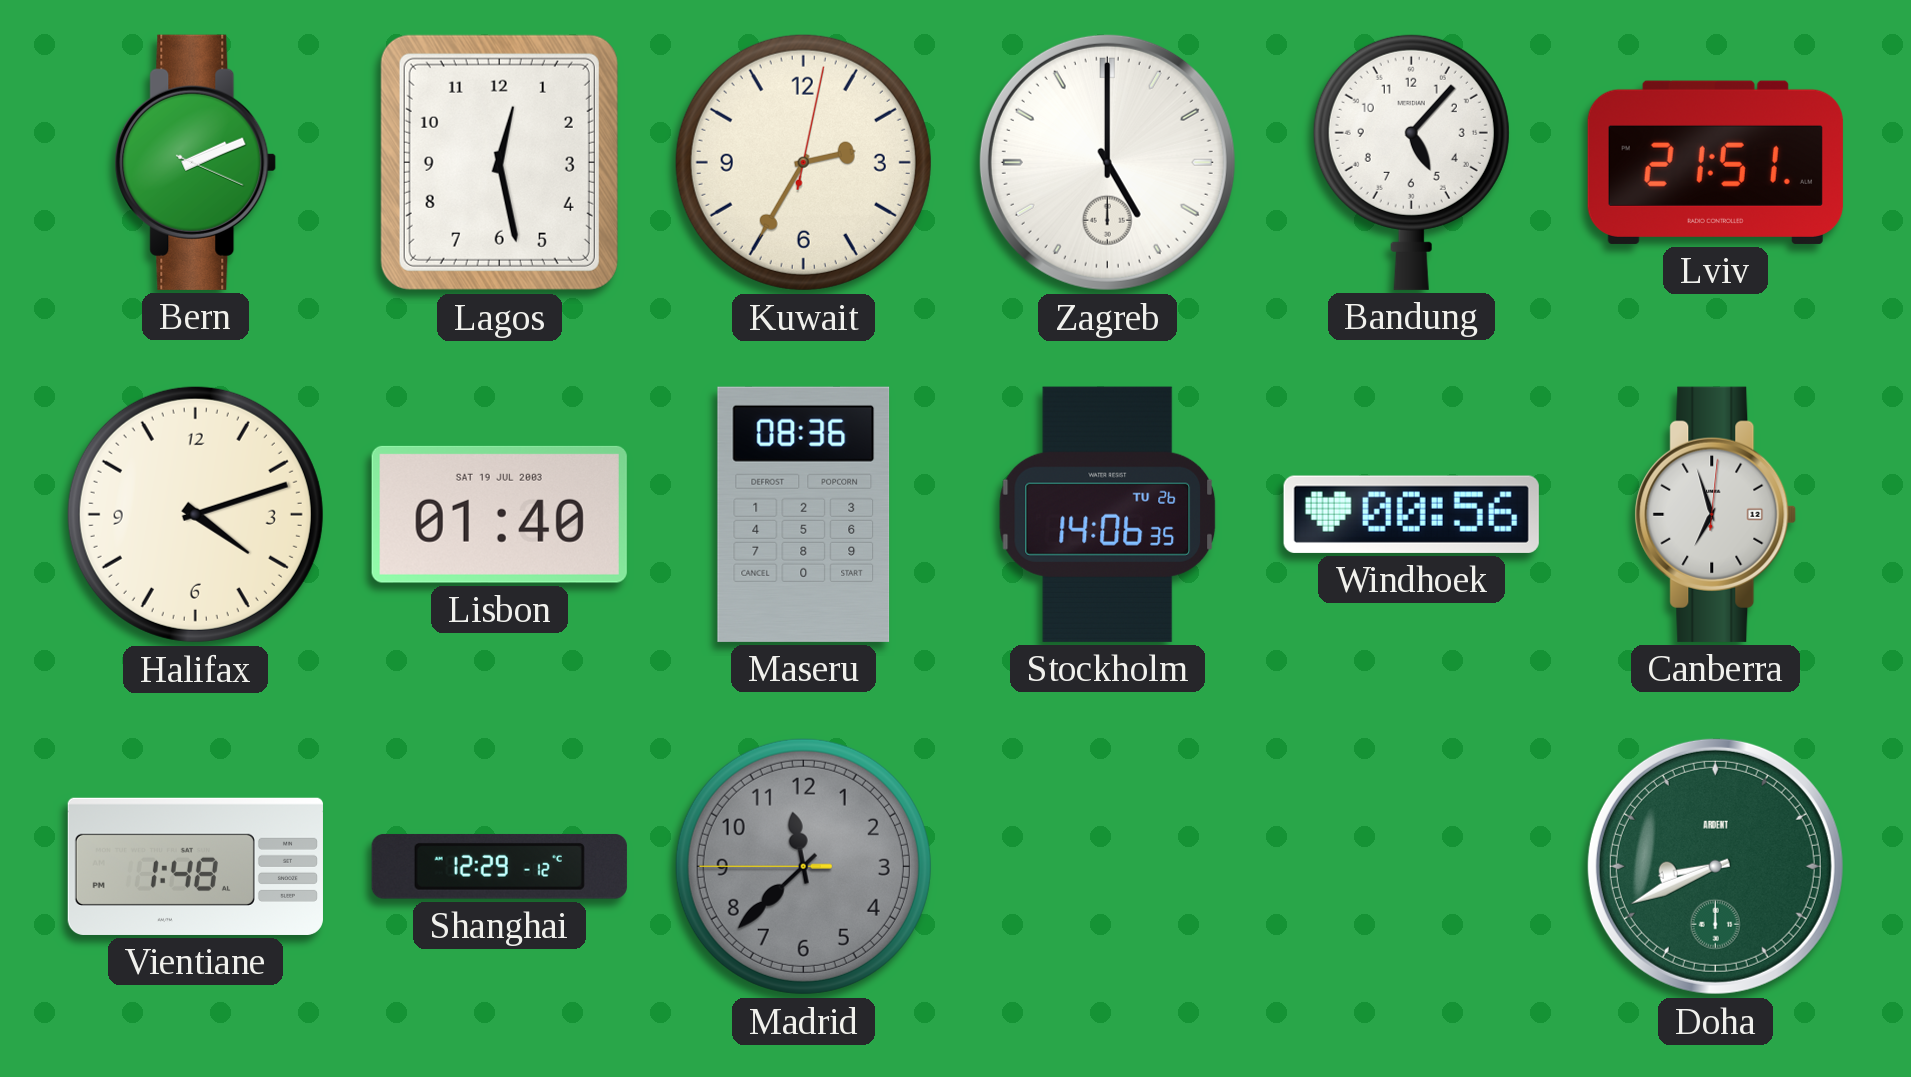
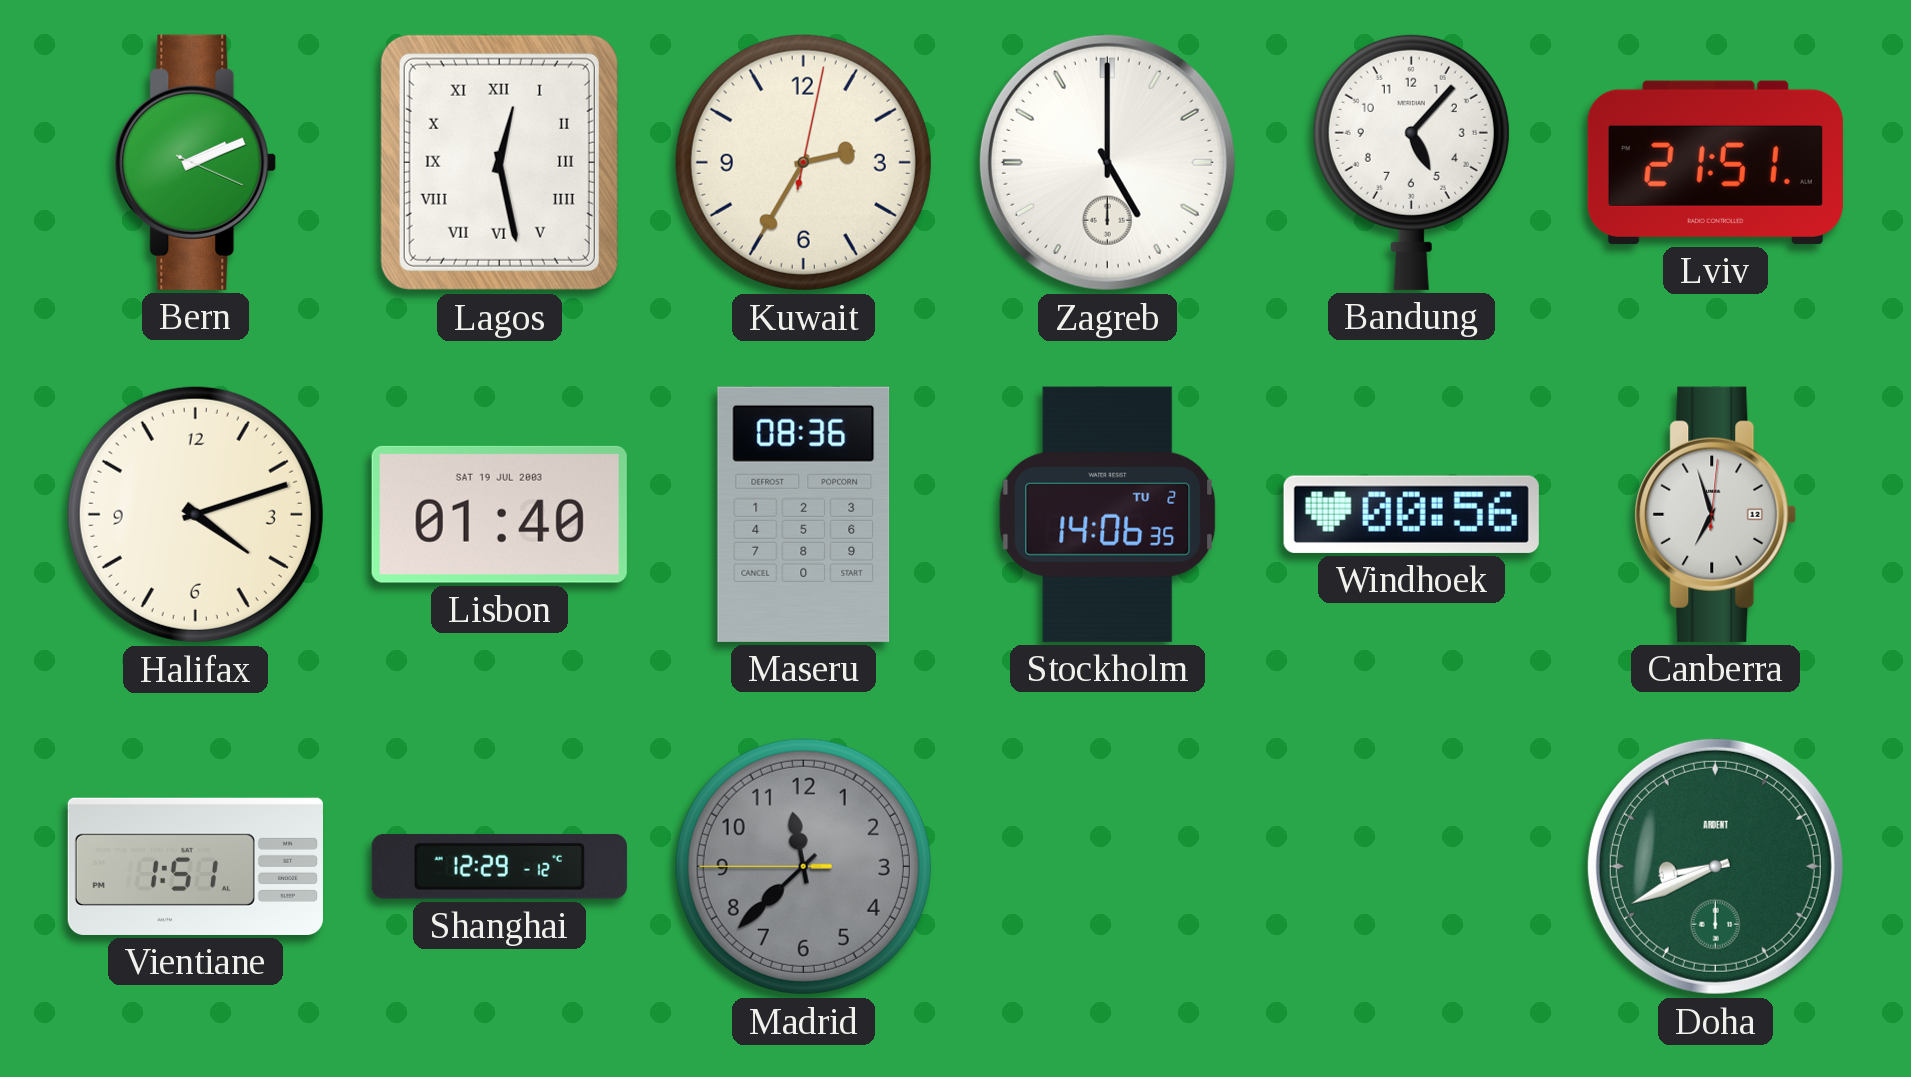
Lagos numerals: Arabic -> Roman
Stockholm date: TU 26 -> TU 2
Vientiane: 1:48 -> 1:51
